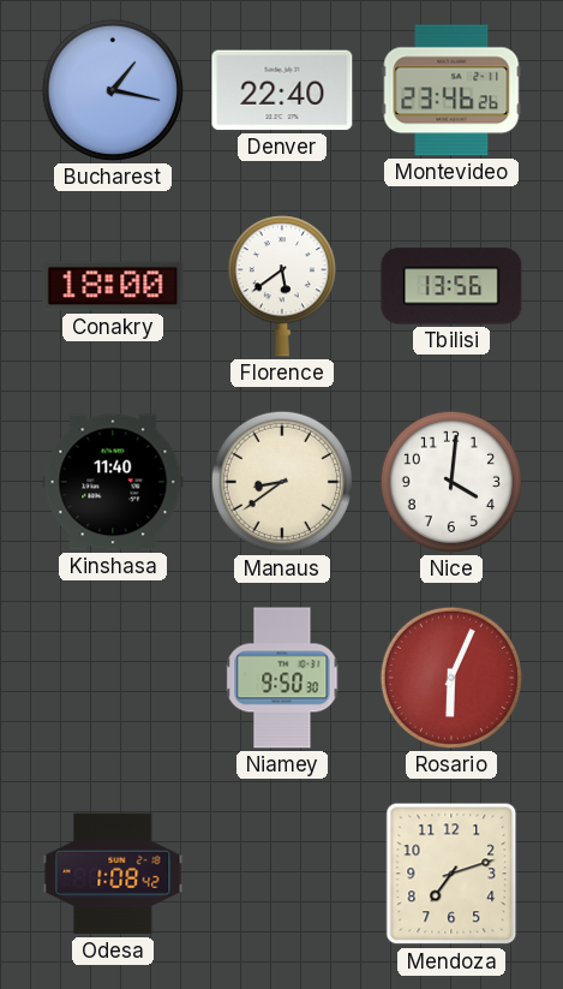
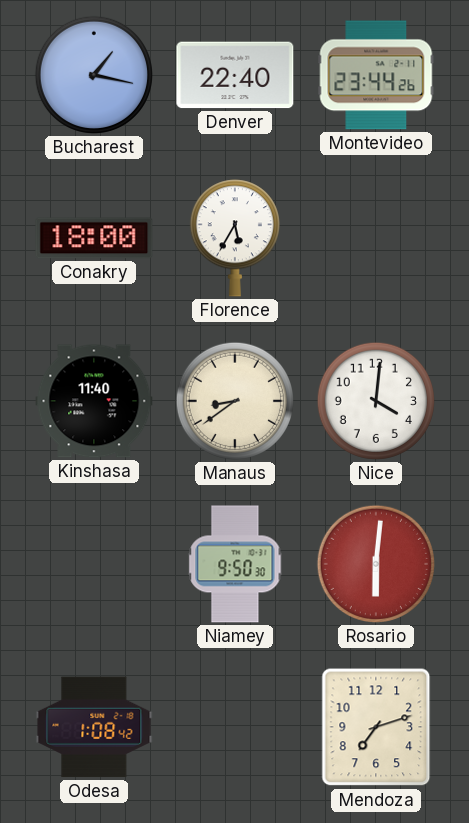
Montevideo: 23:46 -> 23:44
Florence: 5:39 -> 5:35
Tbilisi: 13:56 -> none
Rosario: 6:04 -> 6:01
